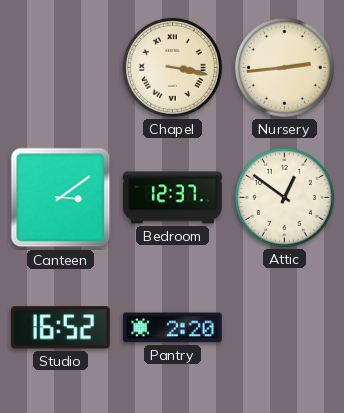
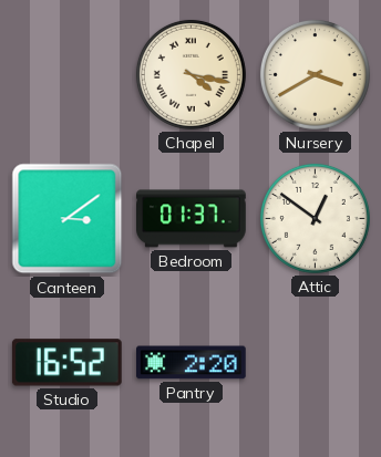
Chapel: 3:17 -> 4:17
Nursery: 2:44 -> 3:40
Bedroom: 12:37 -> 01:37
